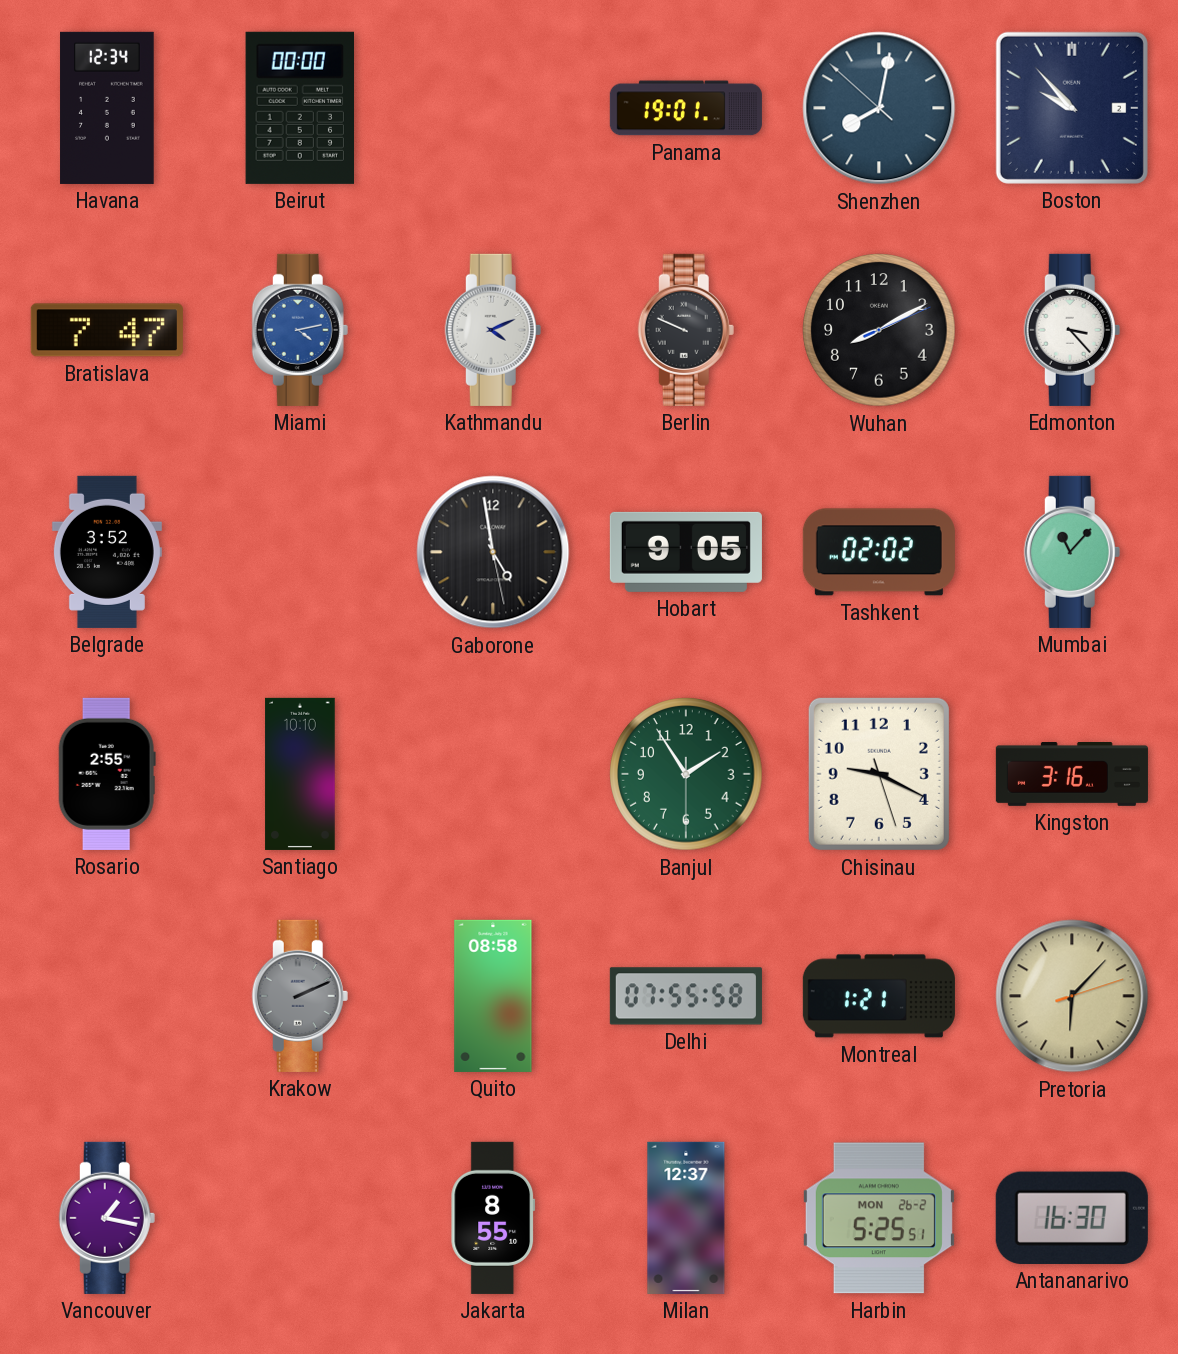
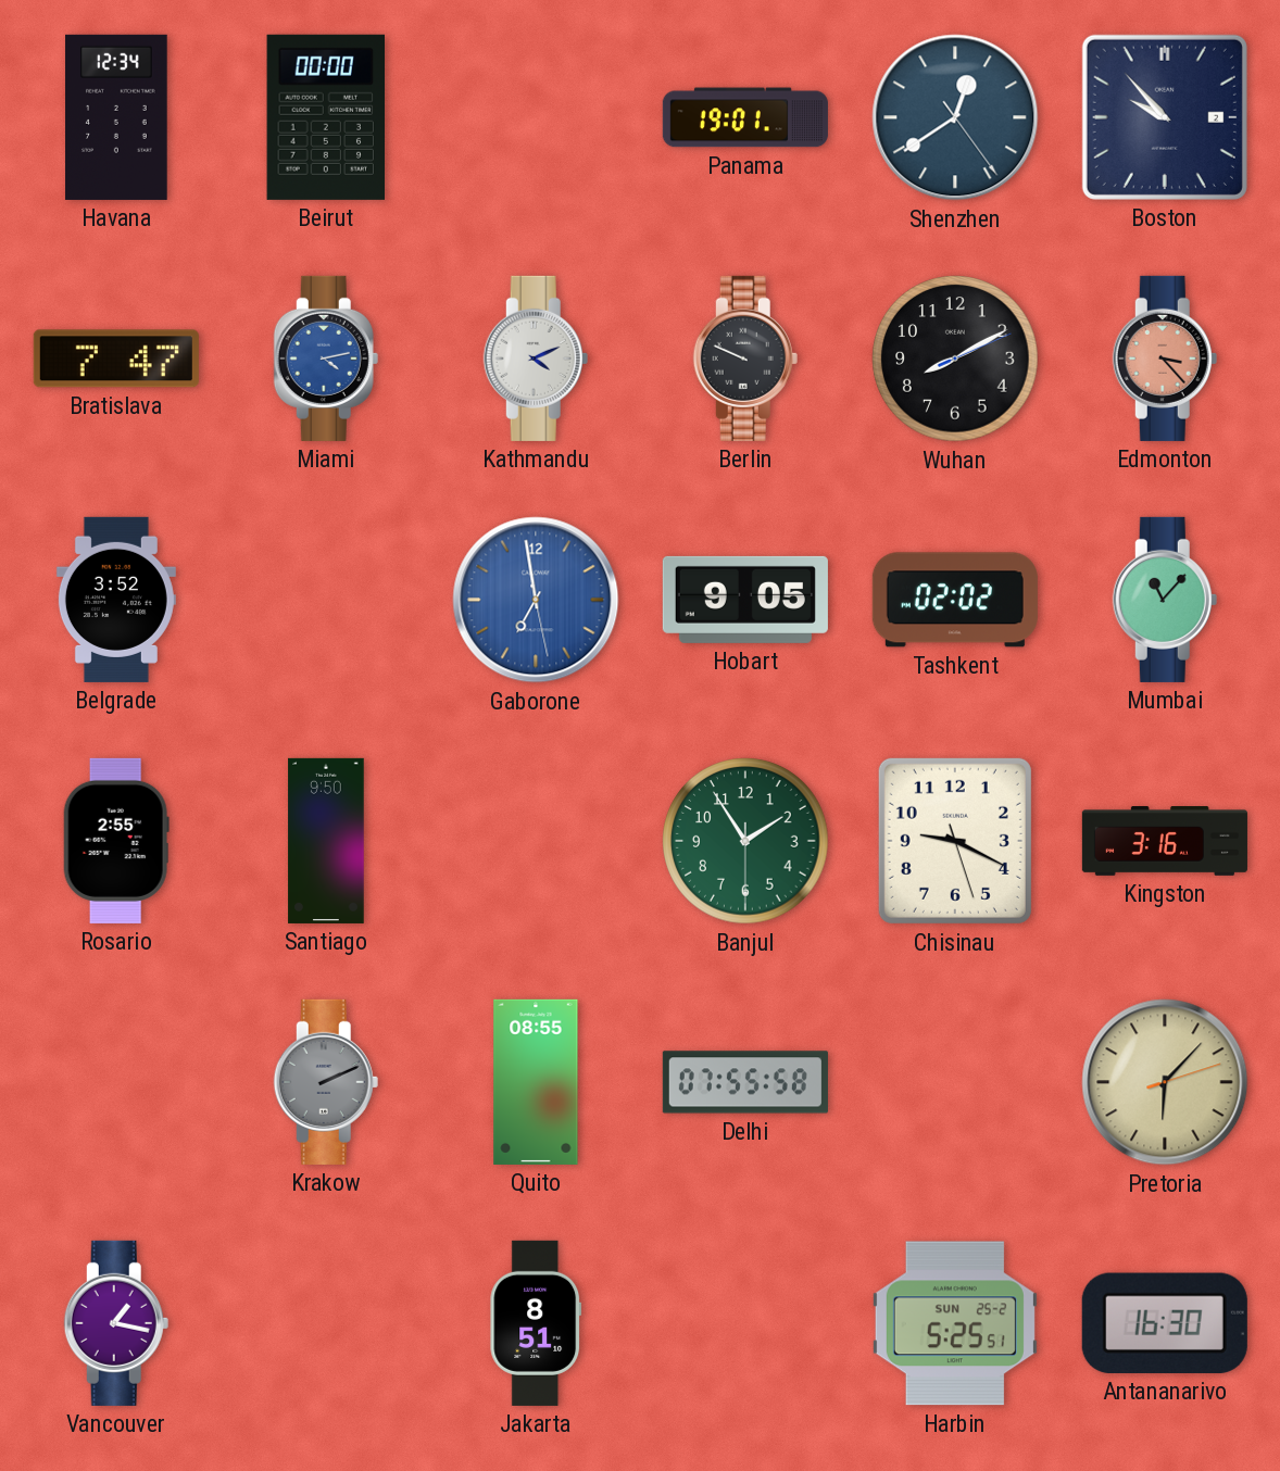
Shenzhen: 8:01 -> 12:39
Edmonton dial: white -> salmon
Gaborone: 4:58 -> 6:58
Gaborone dial: black -> blue
Santiago: 10:10 -> 9:50
Quito: 08:58 -> 08:55
Montreal: 1:21 -> none
Jakarta: 8:55 -> 8:51
Milan: 12:37 -> none
Harbin date: MON 26-2 -> SUN 25-2
